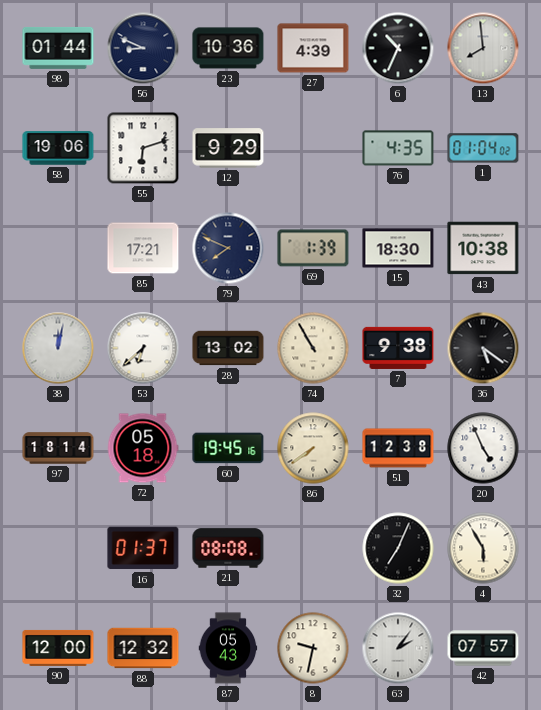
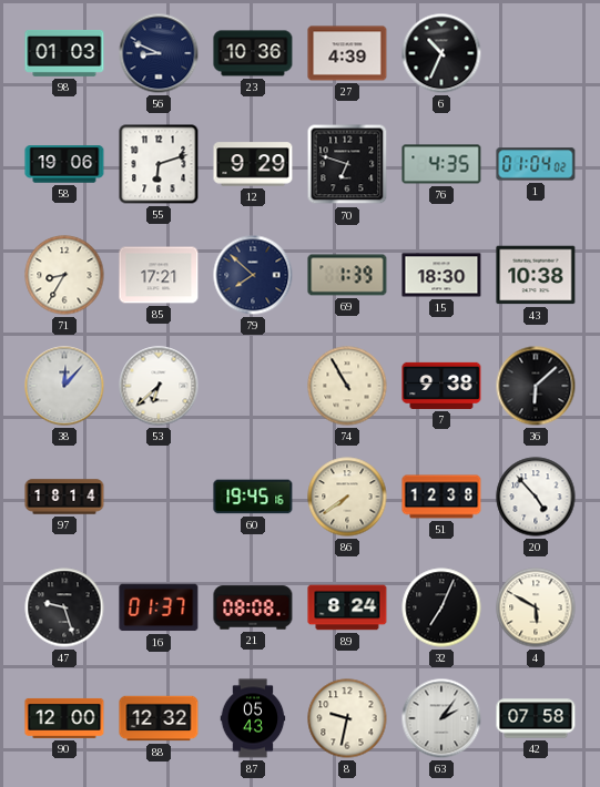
98: 01:44 -> 01:03
13: 7:59 -> none
70: none -> 6:48
71: none -> 8:35
79: 7:49 -> 7:52
38: 12:02 -> 12:07
28: 13:02 -> none
36: 5:21 -> 6:08
72: 05:18 -> none
20: 4:56 -> 4:53
47: none -> 9:27
89: none -> 8:24
4: 5:55 -> 5:50
42: 07:57 -> 07:58
